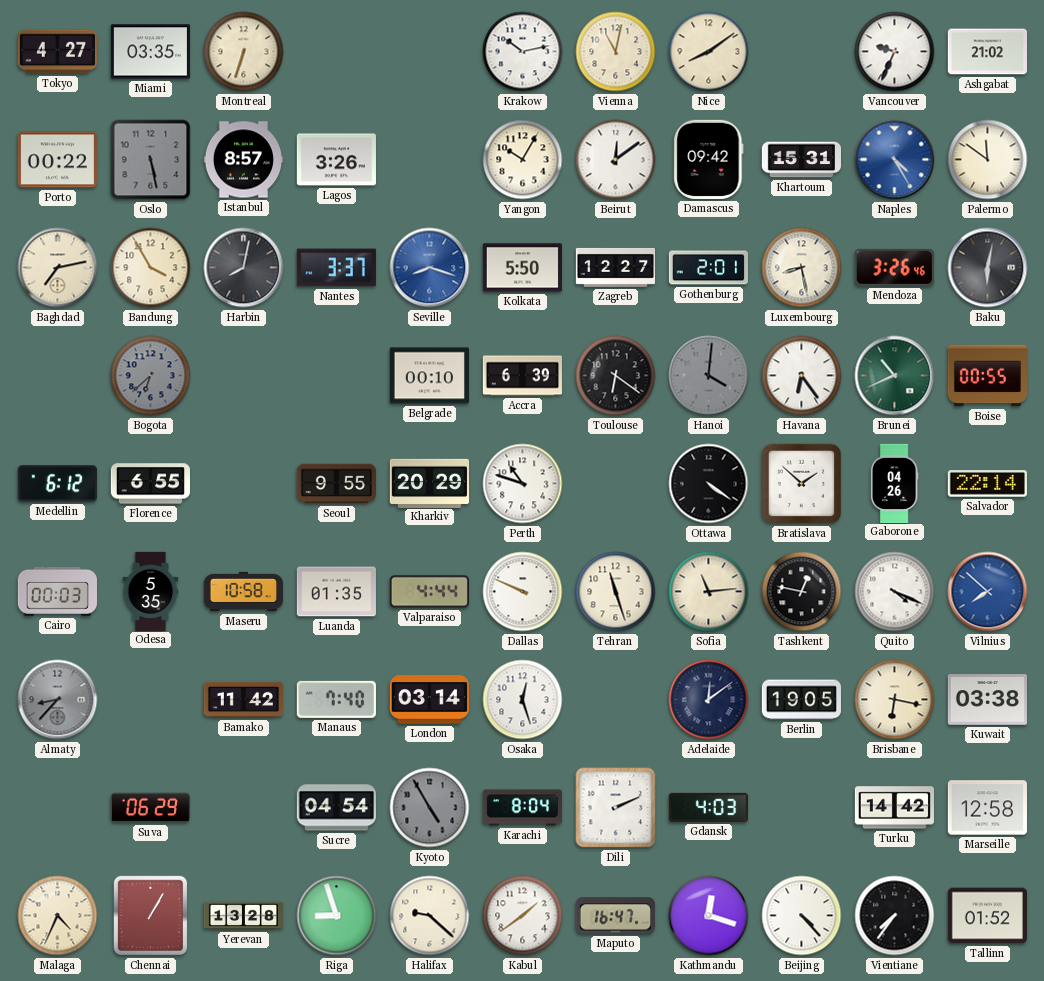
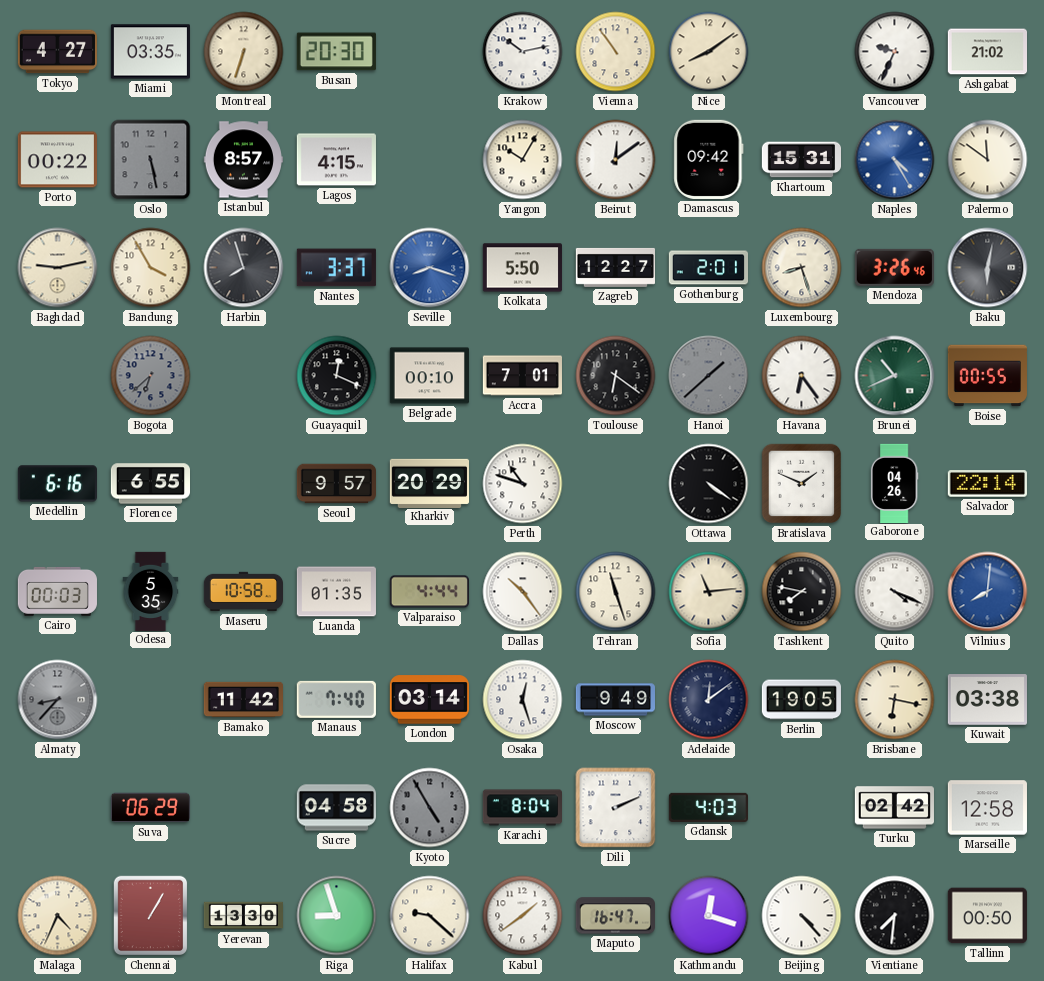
Busan: none -> 20:30
Vienna: 11:02 -> 10:54
Lagos: 3:26 -> 4:15
Baghdad: 7:13 -> 9:13
Harbin: 8:02 -> 7:57
Luxembourg: 8:28 -> 8:27
Guayaquil: none -> 12:19
Accra: 6:39 -> 7:01
Hanoi: 4:01 -> 1:38
Medellin: 6:12 -> 6:16
Seoul: 9:55 -> 9:57
Bratislava: 1:52 -> 1:49
Dallas: 9:49 -> 10:24
Tashkent: 12:47 -> 7:47
Vilnius: 7:52 -> 8:01
Moscow: none -> 9:49
Sucre: 04:54 -> 04:58
Turku: 14:42 -> 02:42
Yerevan: 13:28 -> 13:30
Vientiane: 7:36 -> 7:31
Tallinn: 01:52 -> 00:50
